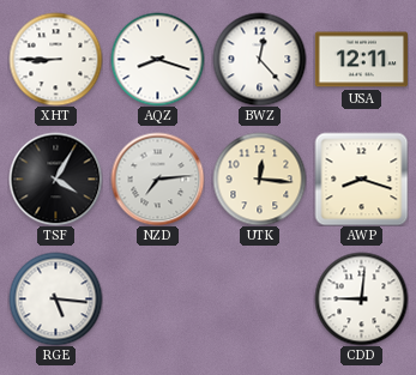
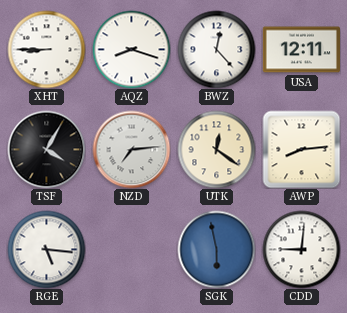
UTK: 12:16 -> 12:21
AWP: 8:18 -> 8:14
SGK: none -> 5:58
